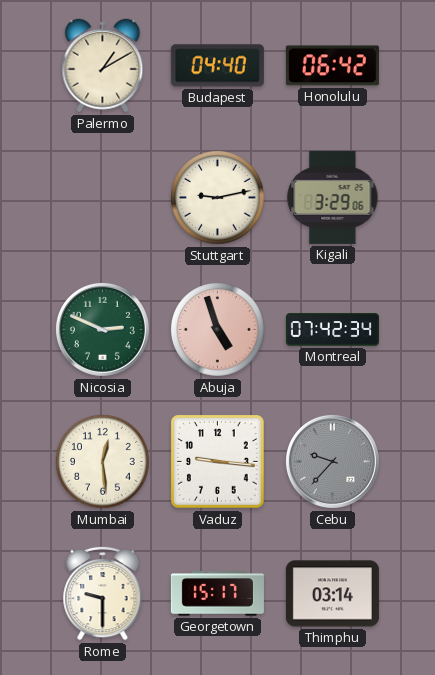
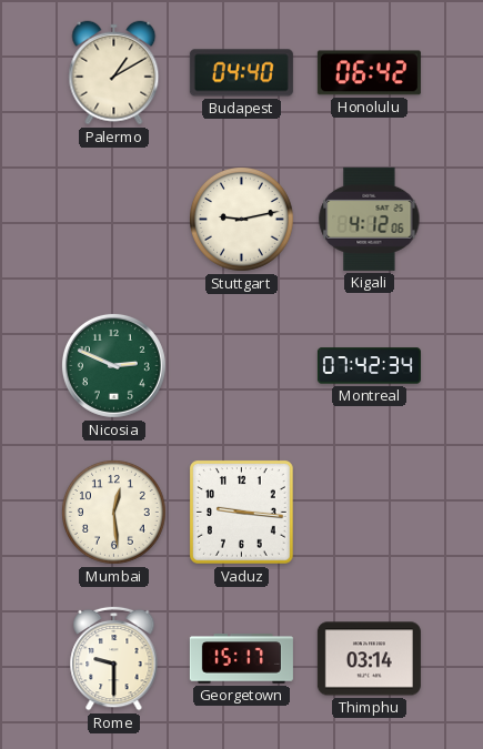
Kigali: 3:29 -> 4:12
Abuja: 4:57 -> none
Cebu: 9:37 -> none
